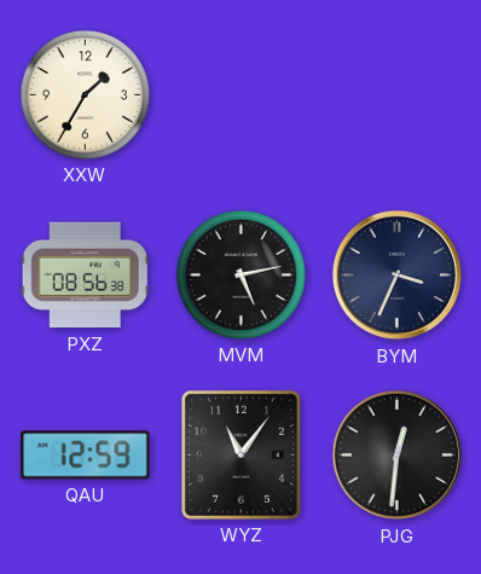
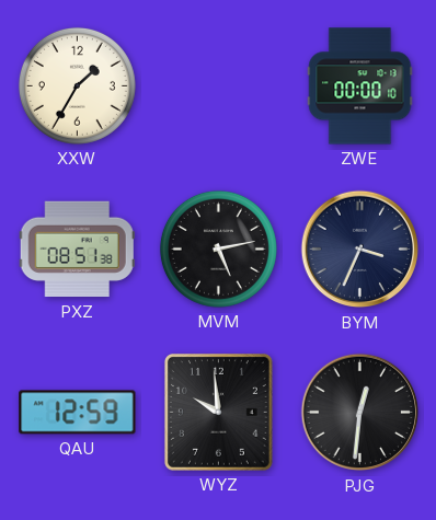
ZWE: none -> 00:00
PXZ: 08:56 -> 08:51
WYZ: 11:06 -> 9:59
